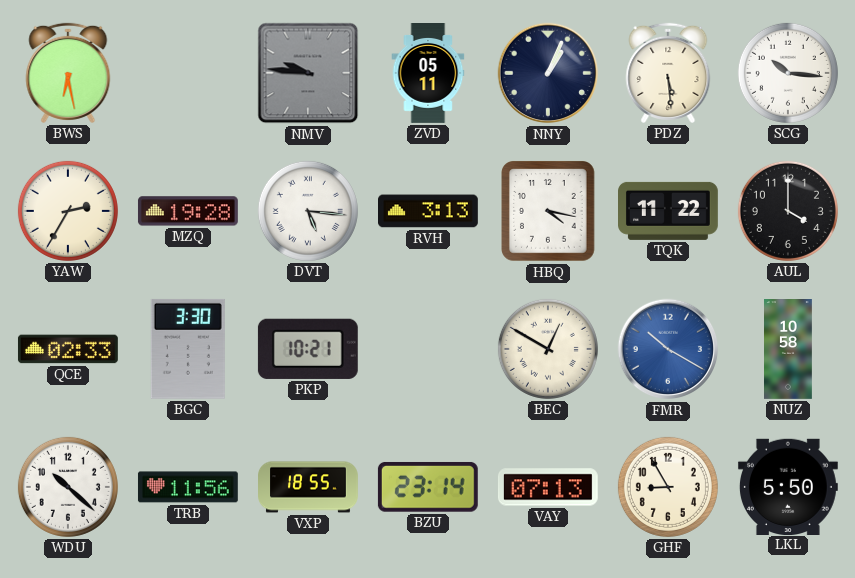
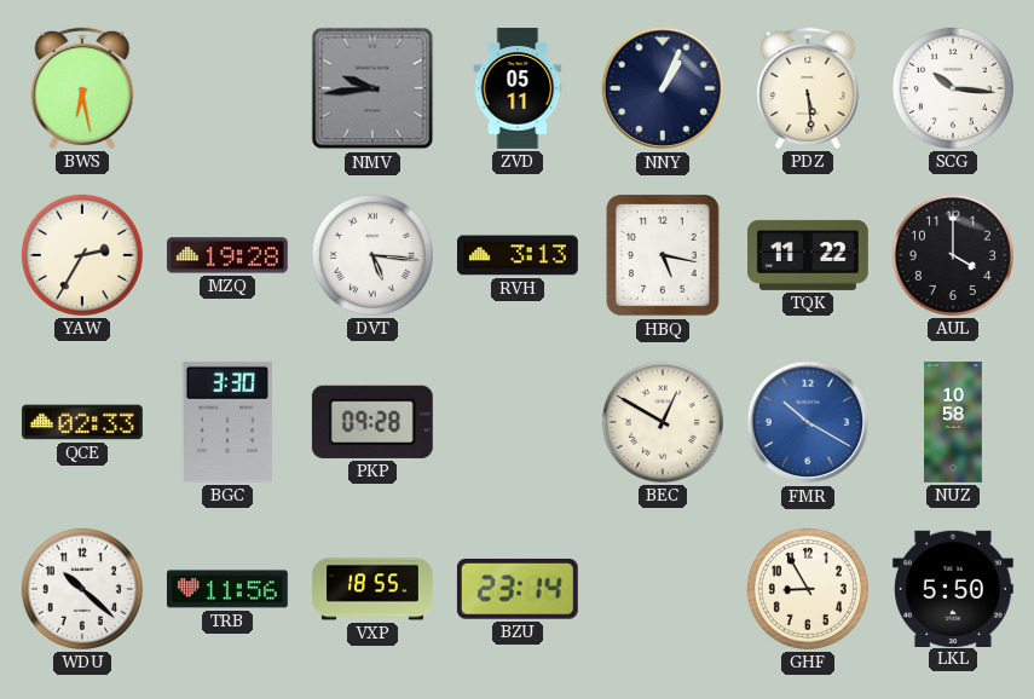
NMV: 9:46 -> 9:44
HBQ: 4:17 -> 5:17
PKP: 10:21 -> 09:28
VAY: 07:13 -> none
